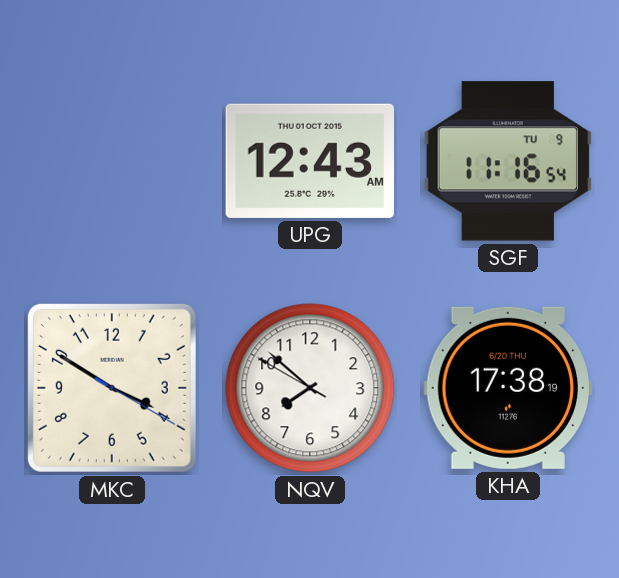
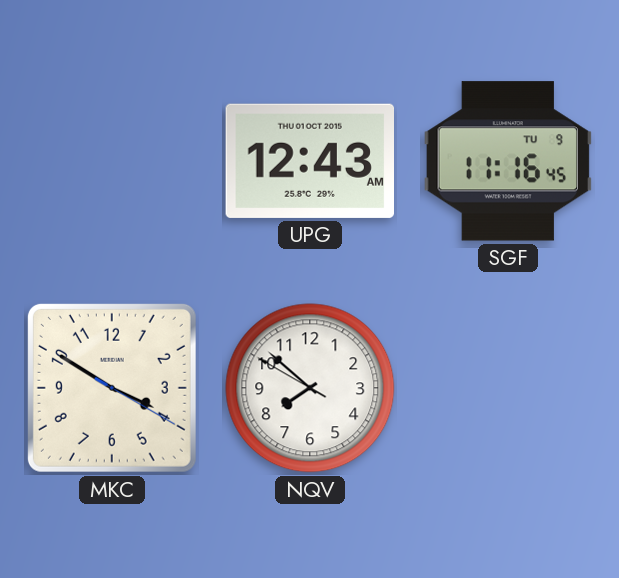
SGF: 11:16:54 -> 11:16:45
KHA: 17:38 -> none
